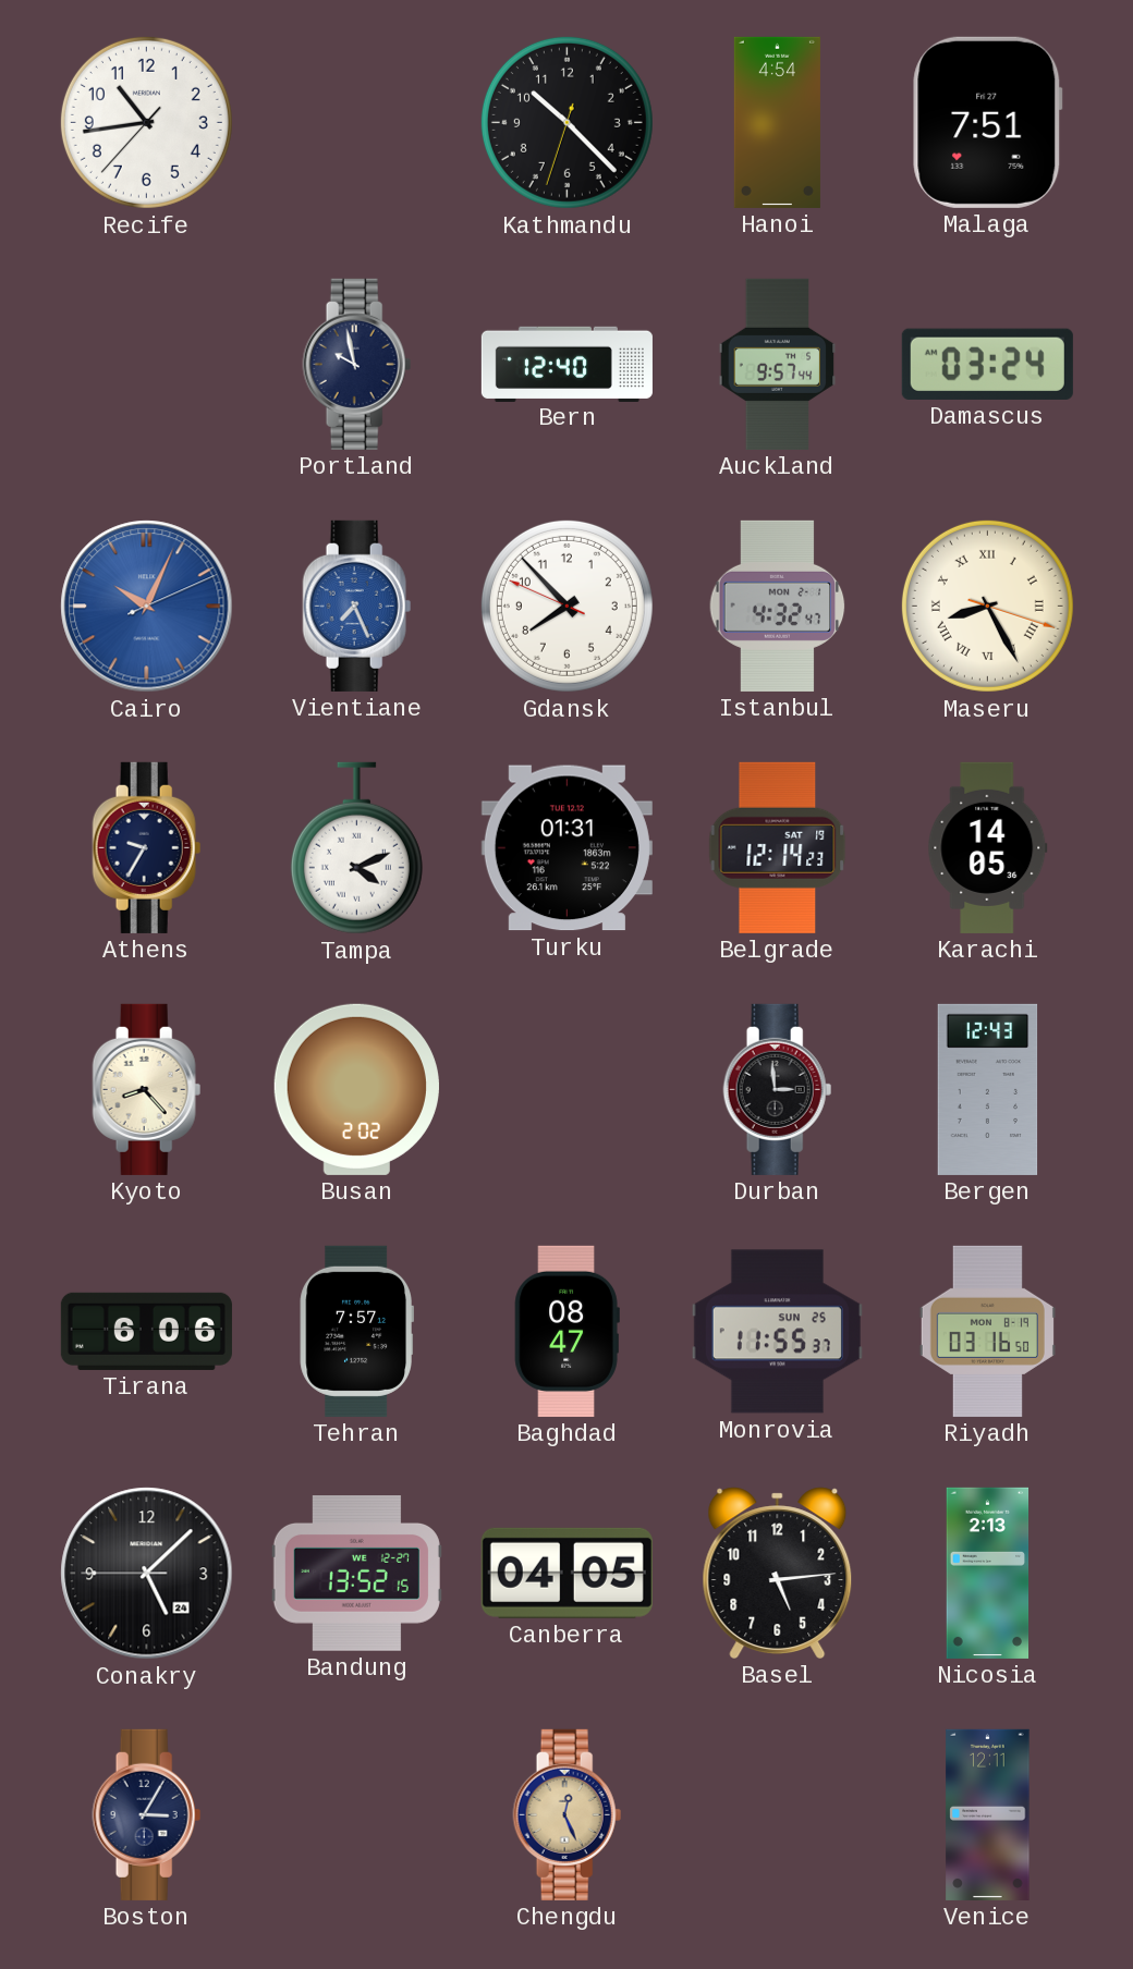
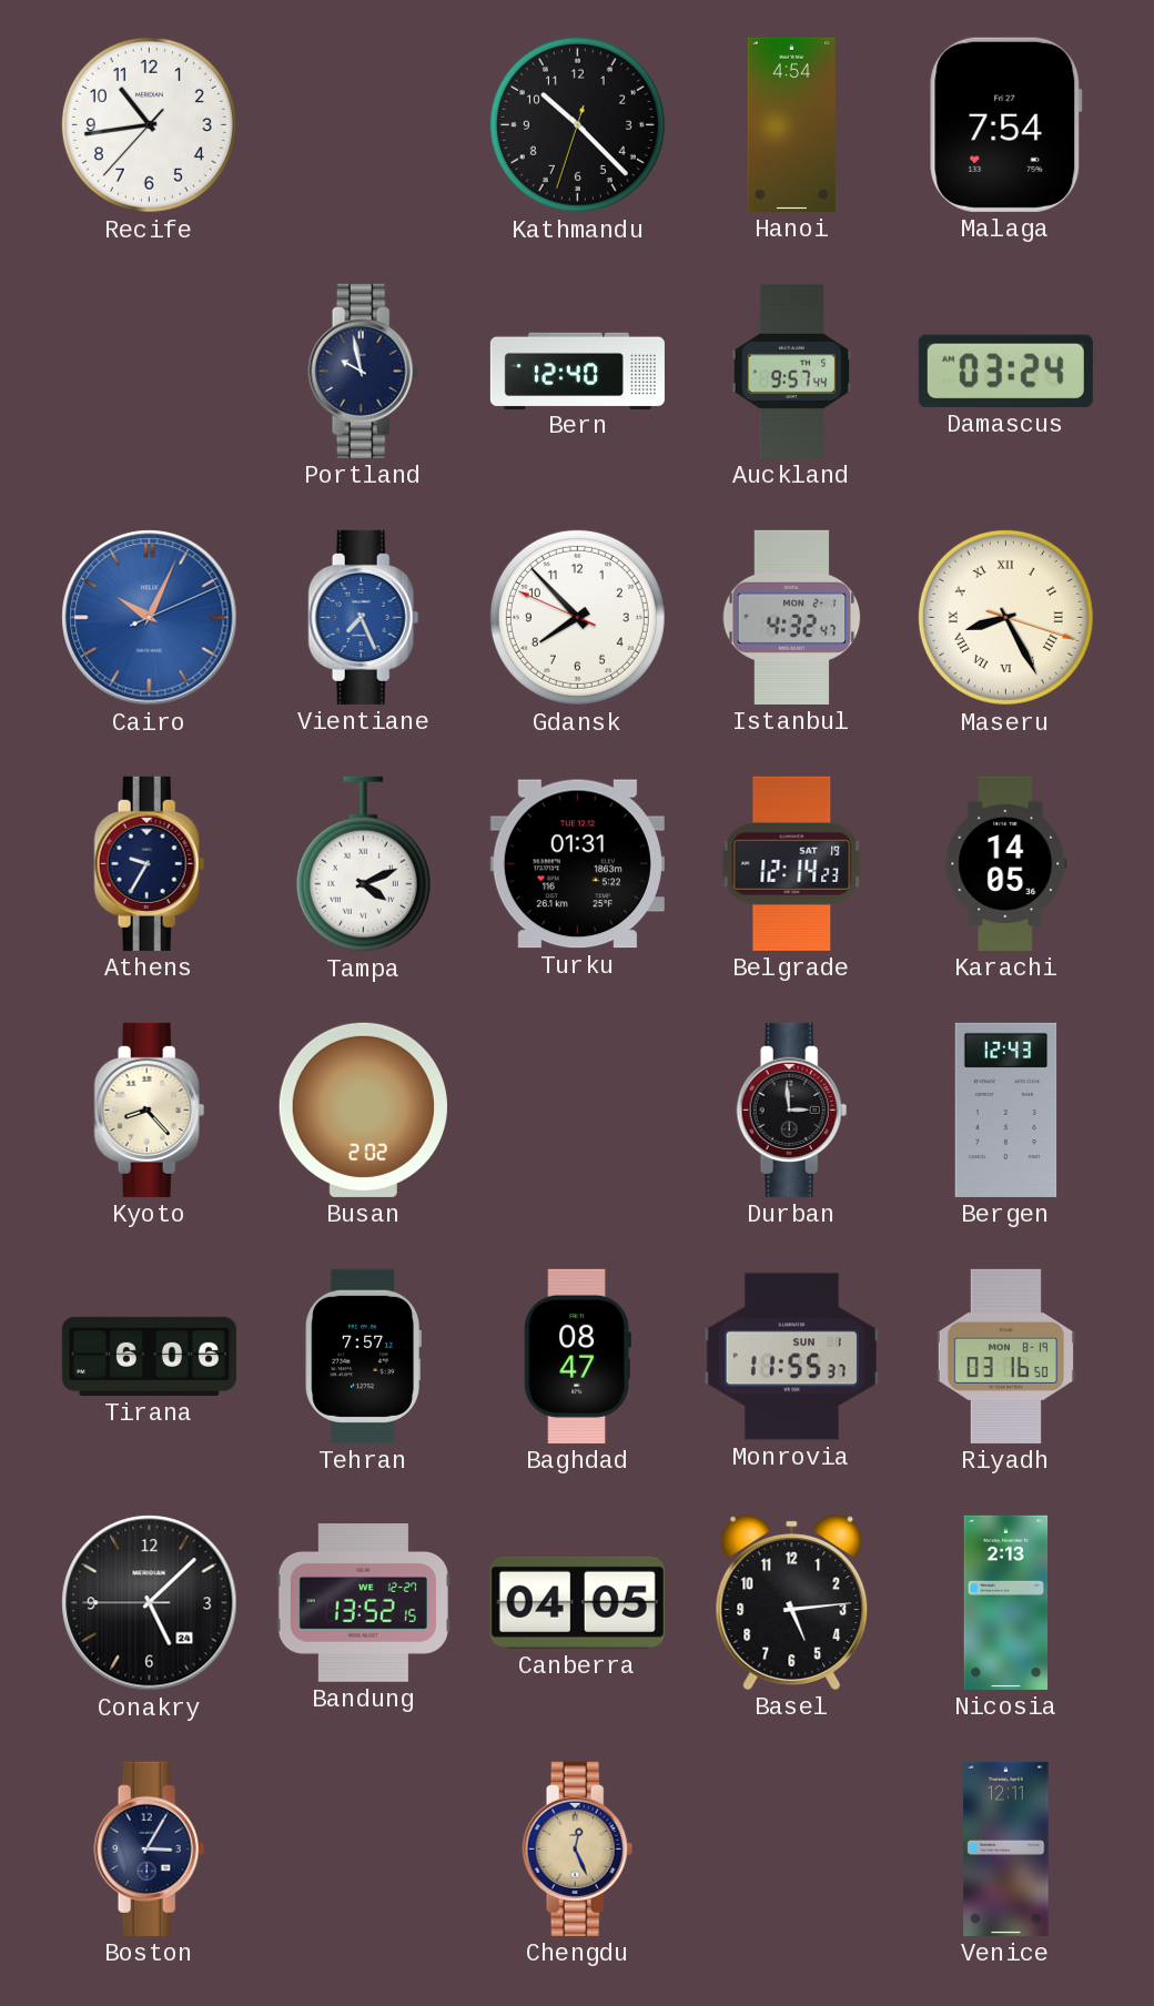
Malaga: 7:51 -> 7:54
Monrovia date: SUN 25 -> SUN 1
